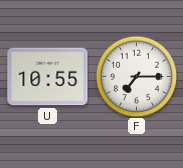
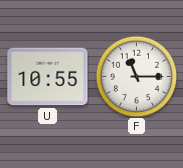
F: 7:15 -> 11:15
